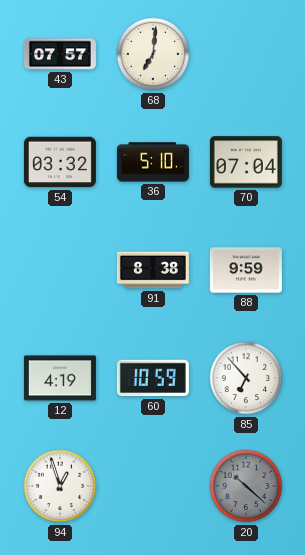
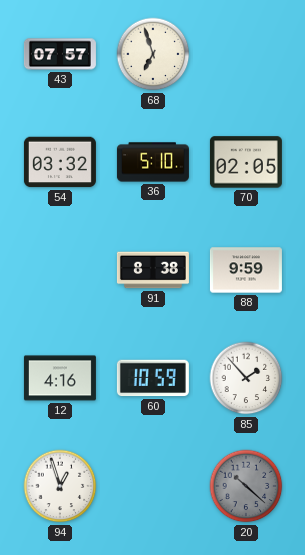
68: 7:01 -> 6:57
70: 07:04 -> 02:05
12: 4:19 -> 4:16
85: 6:53 -> 1:53
